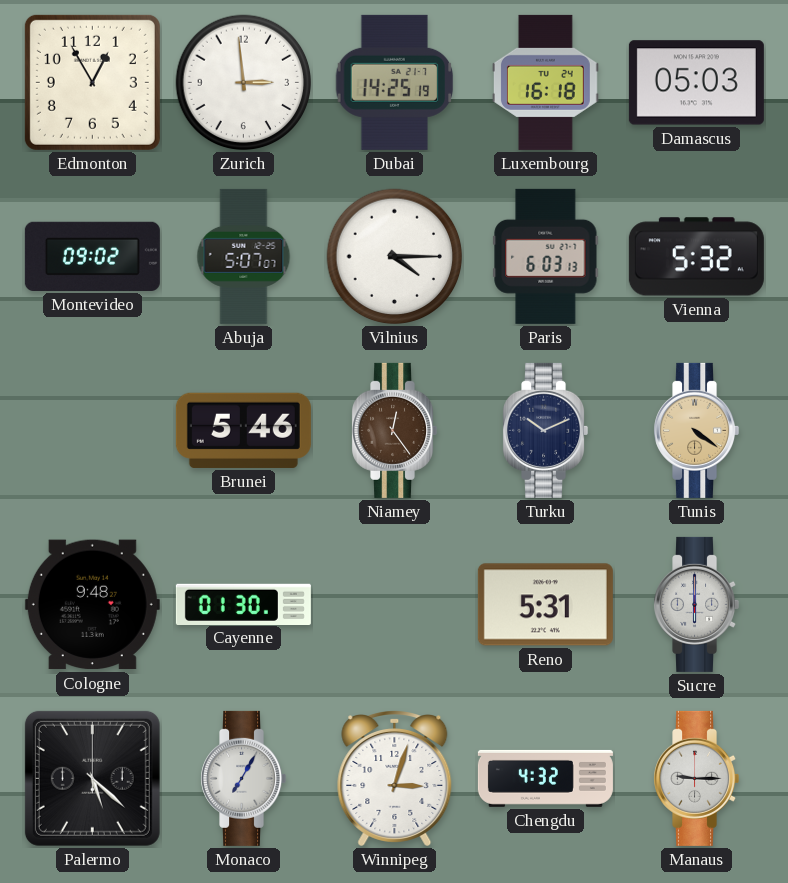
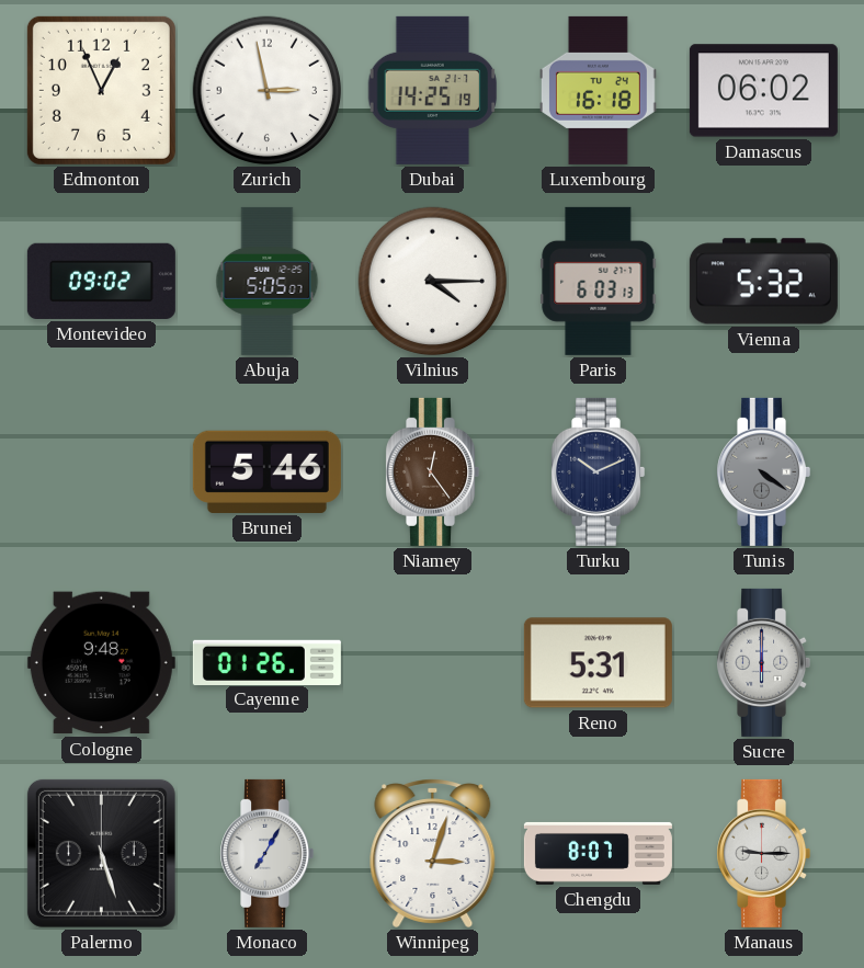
Edmonton: 12:55 -> 12:56
Zurich: 2:59 -> 2:58
Damascus: 05:03 -> 06:02
Abuja: 5:07 -> 5:05
Tunis dial: champagne -> grey
Cayenne: 01:30 -> 01:26
Palermo: 5:22 -> 5:27
Chengdu: 4:32 -> 8:07
